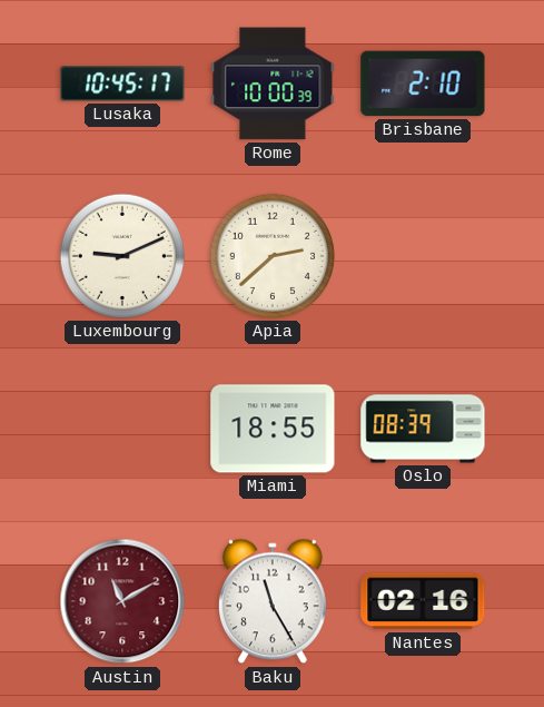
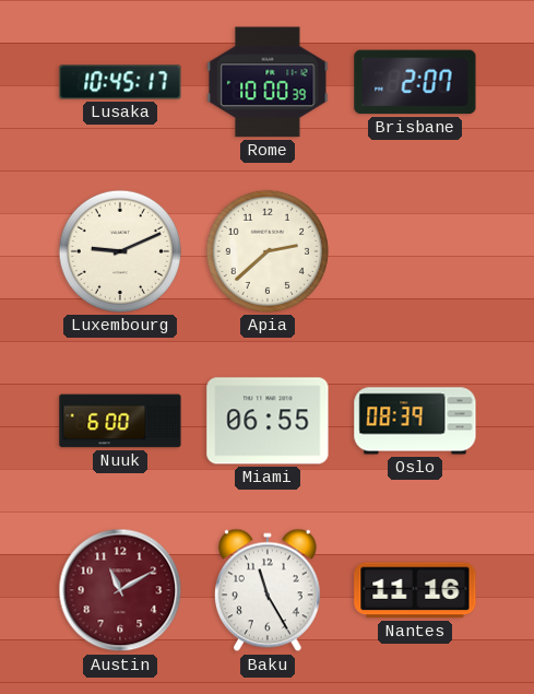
Brisbane: 2:10 -> 2:07
Nuuk: none -> 6:00
Miami: 18:55 -> 06:55
Nantes: 02:16 -> 11:16
